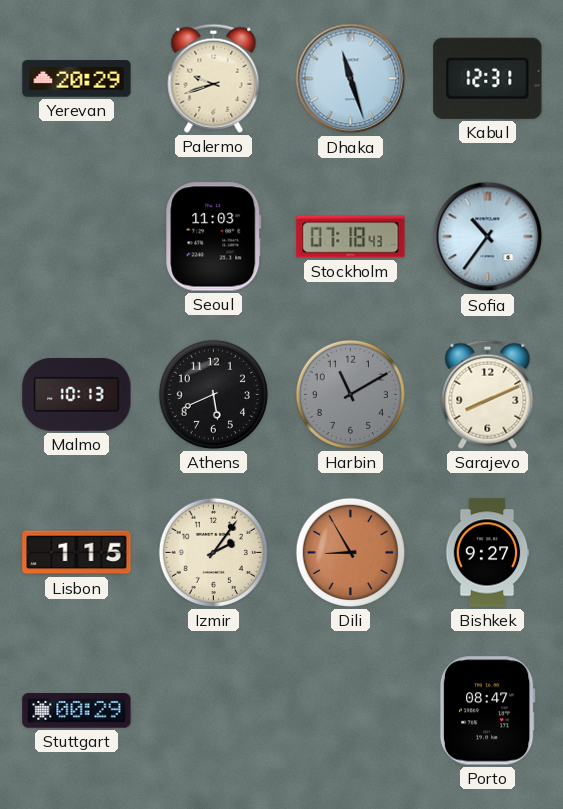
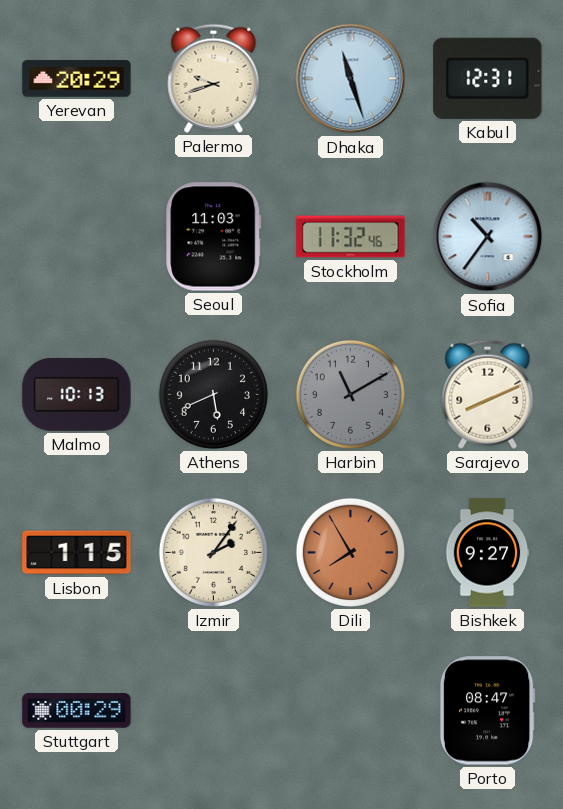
Stockholm: 07:18 -> 11:32
Dili: 8:55 -> 7:55
